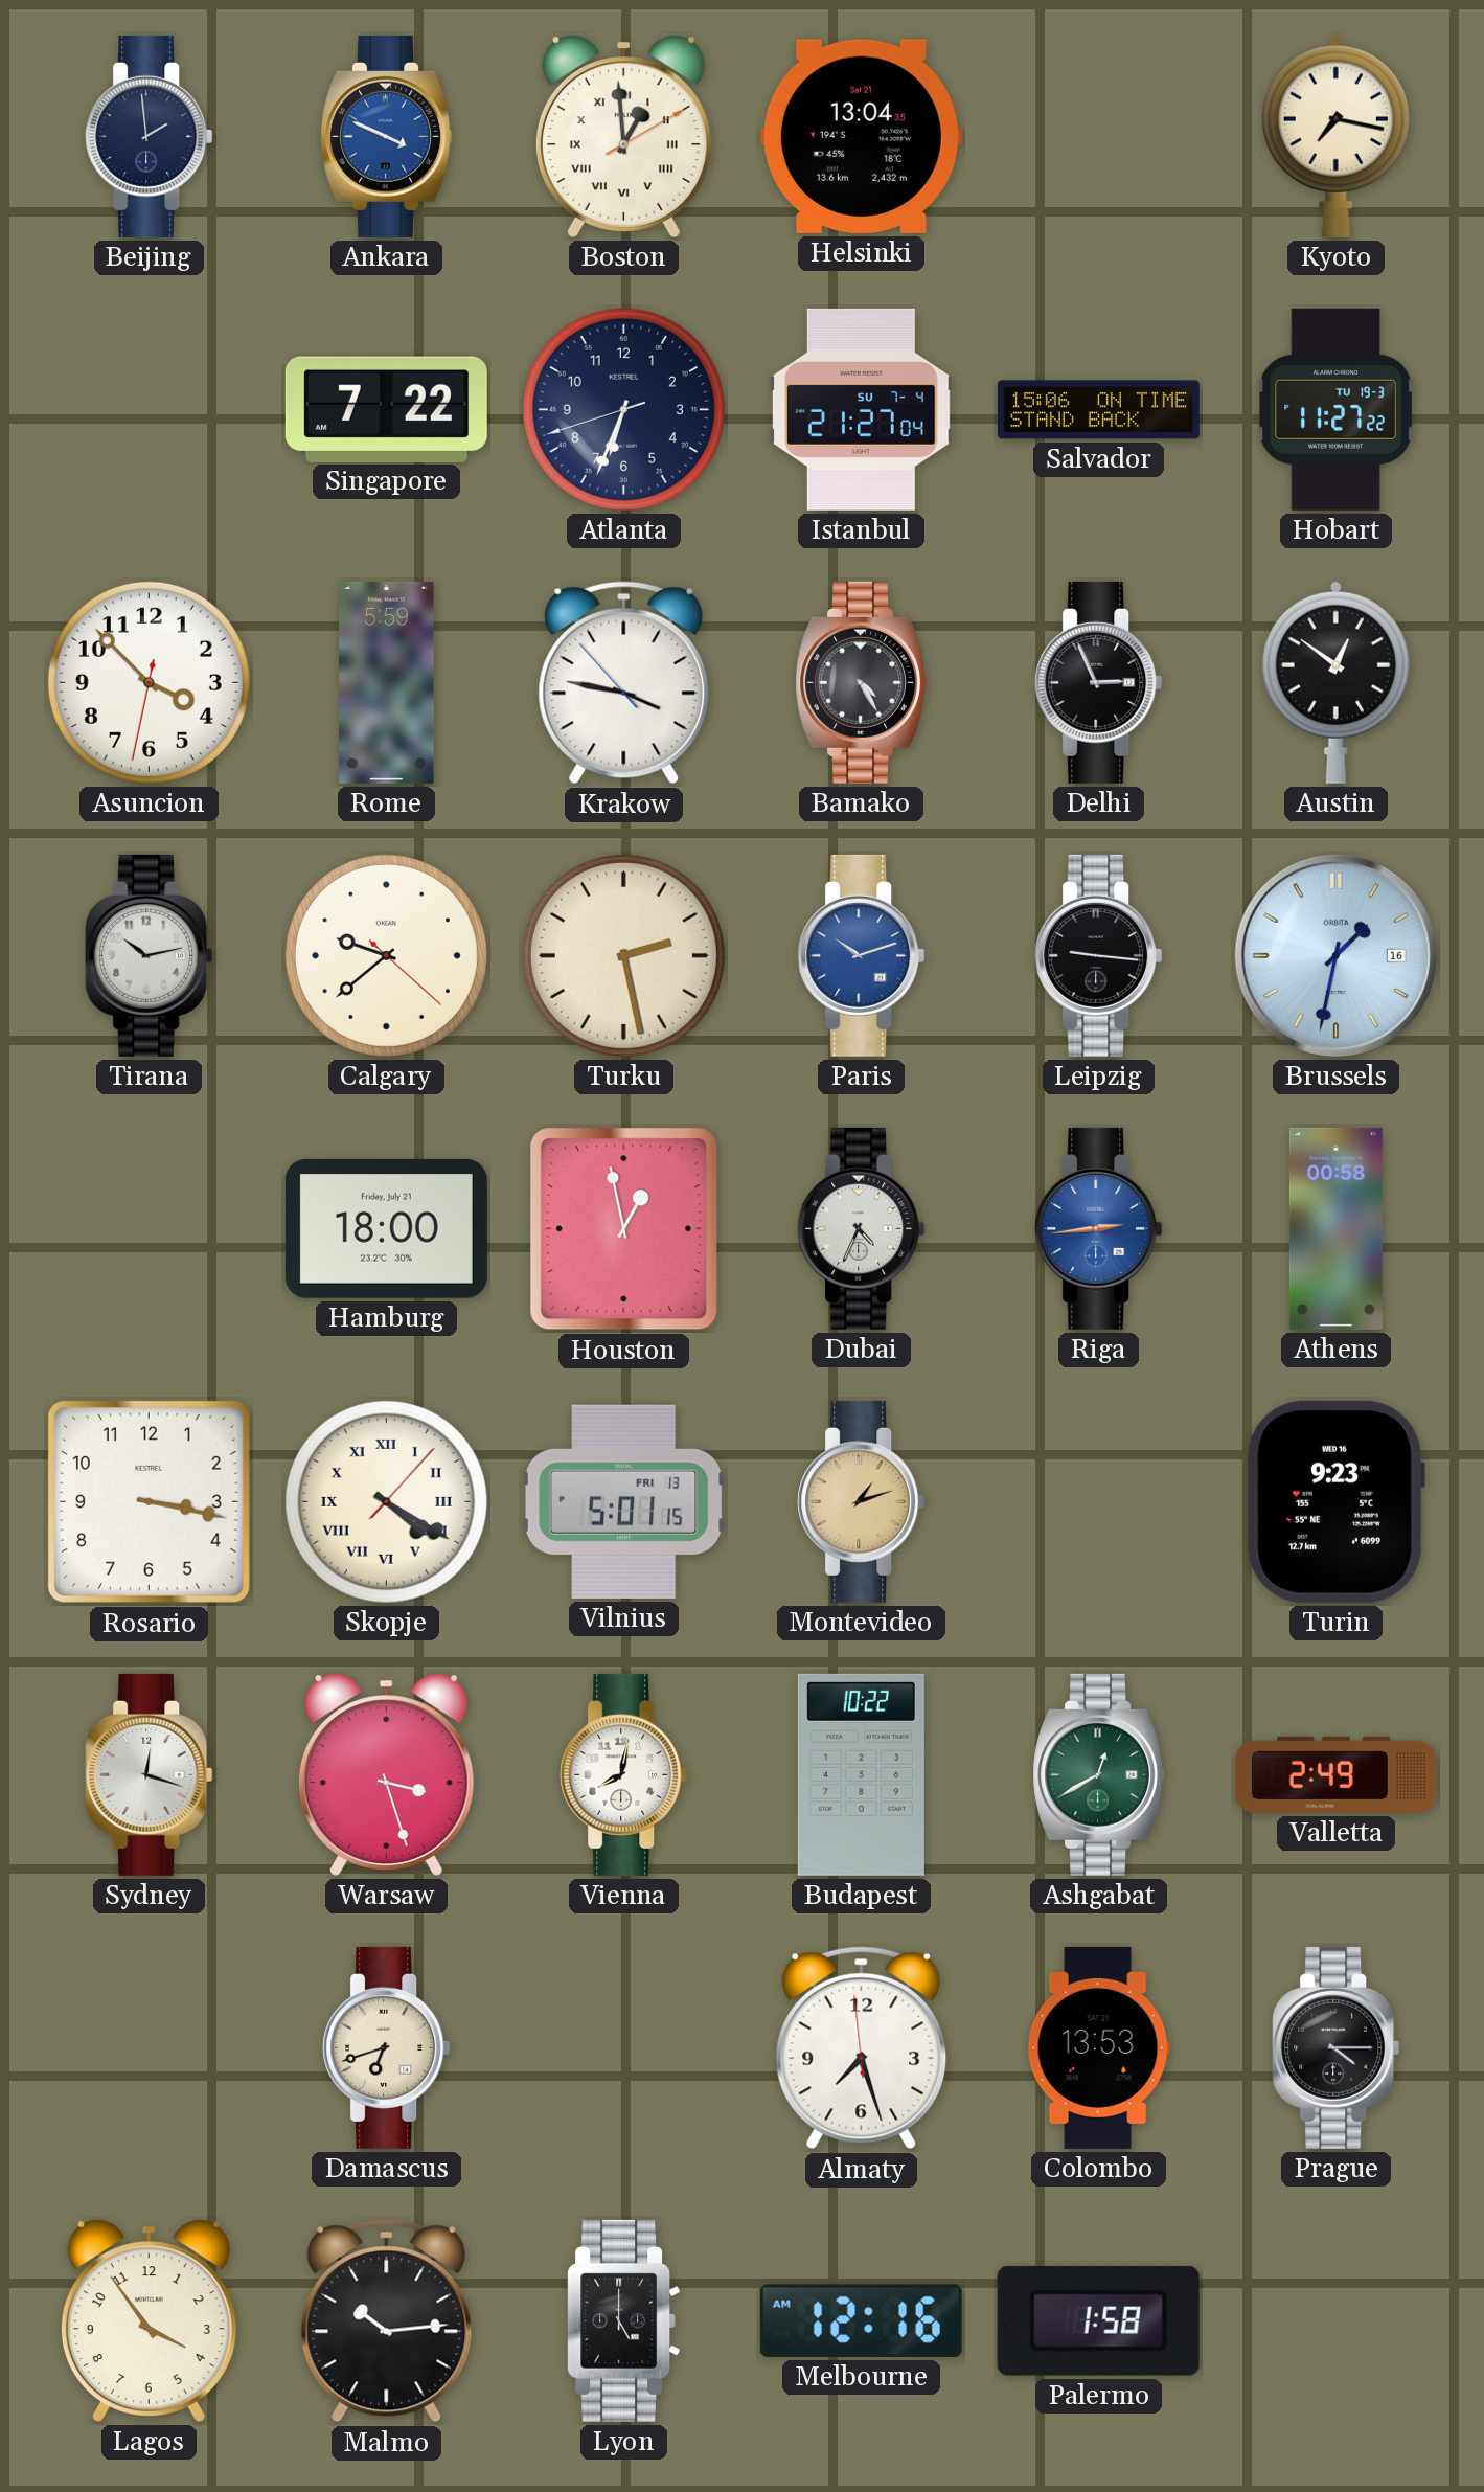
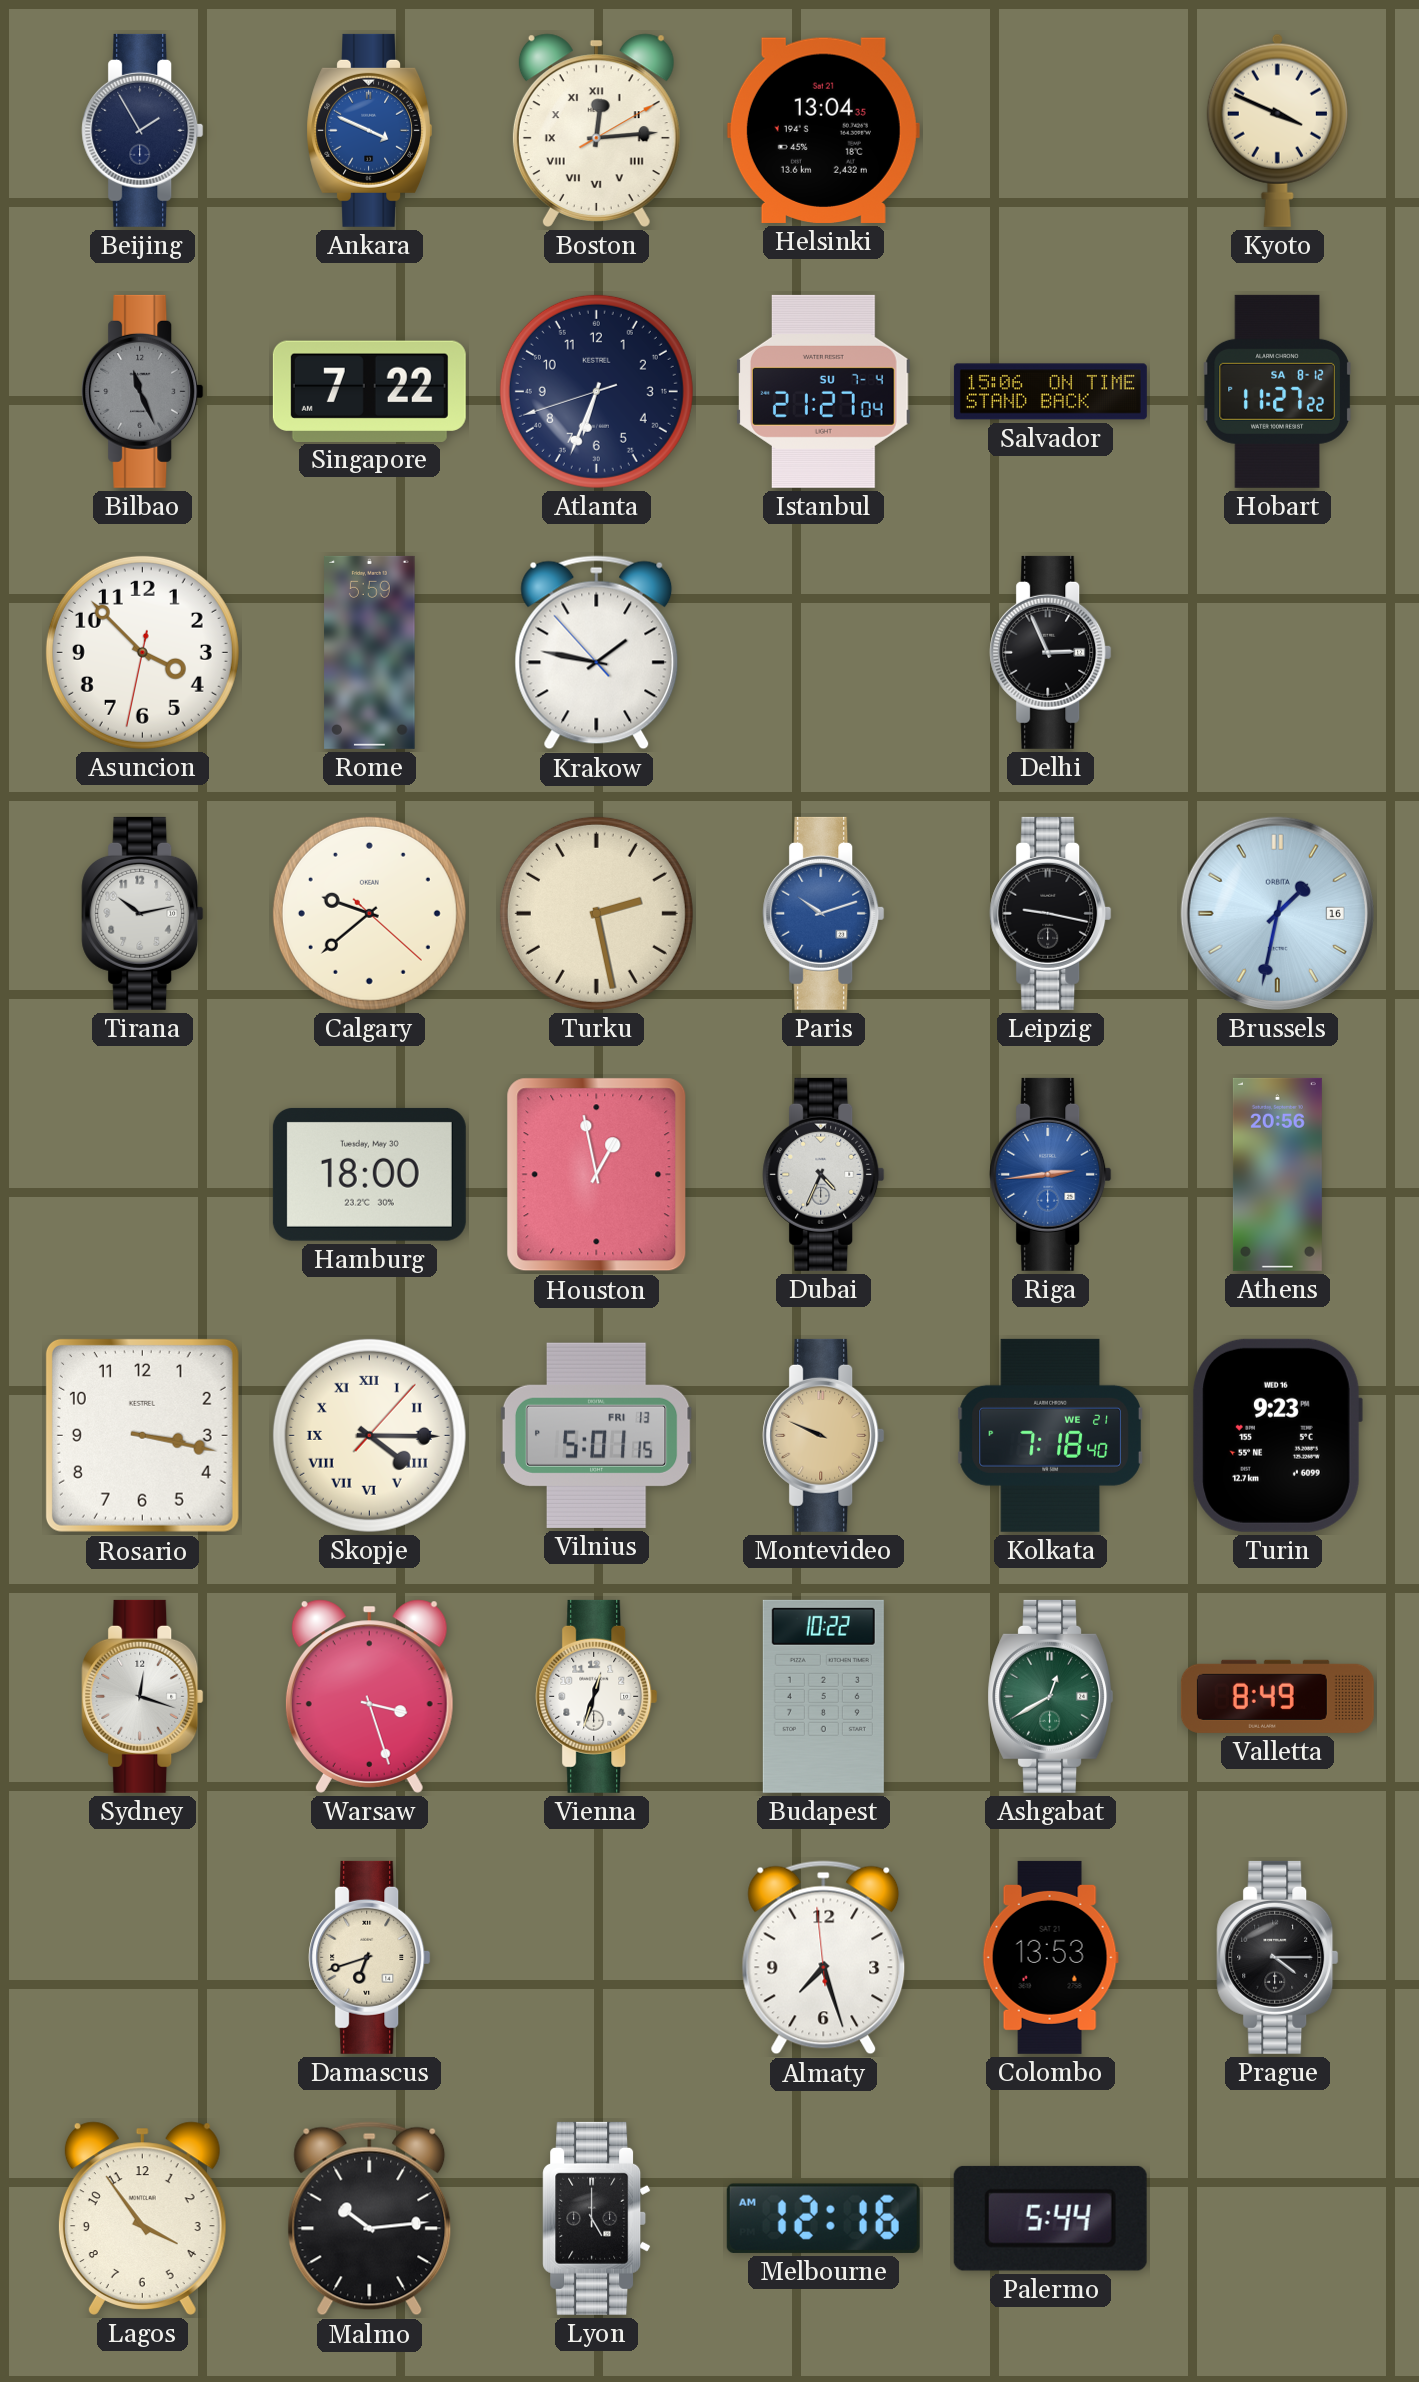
Beijing: 1:59 -> 1:55
Boston: 12:59 -> 12:14
Kyoto: 7:17 -> 3:49
Bilbao: none -> 11:26
Hobart date: TU 19-3 -> SA 8-12
Krakow: 3:46 -> 1:46
Bamako: 4:25 -> none
Austin: 12:51 -> none
Leipzig: 9:16 -> 9:17
Hamburg date: Friday, July 21 -> Tuesday, May 30
Athens: 00:58 -> 20:56
Skopje: 4:20 -> 4:15
Montevideo: 1:12 -> 9:49
Kolkata: none -> 7:18
Vienna: 8:02 -> 12:33
Valletta: 2:49 -> 8:49
Palermo: 1:58 -> 5:44
